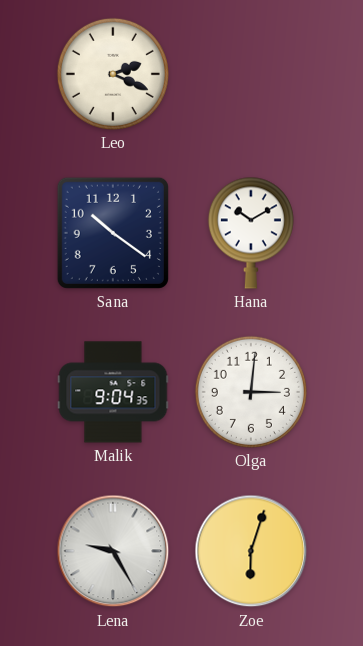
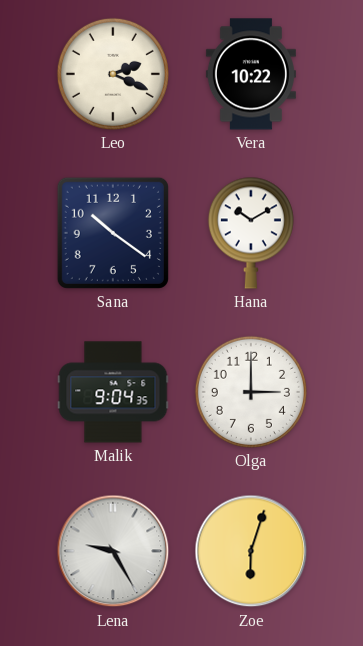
Vera: none -> 10:22
Olga: 3:01 -> 3:00
